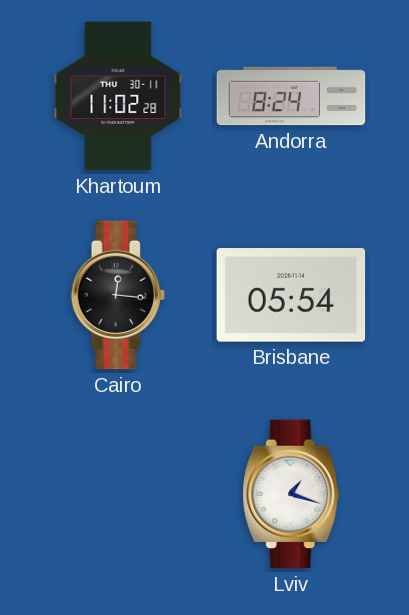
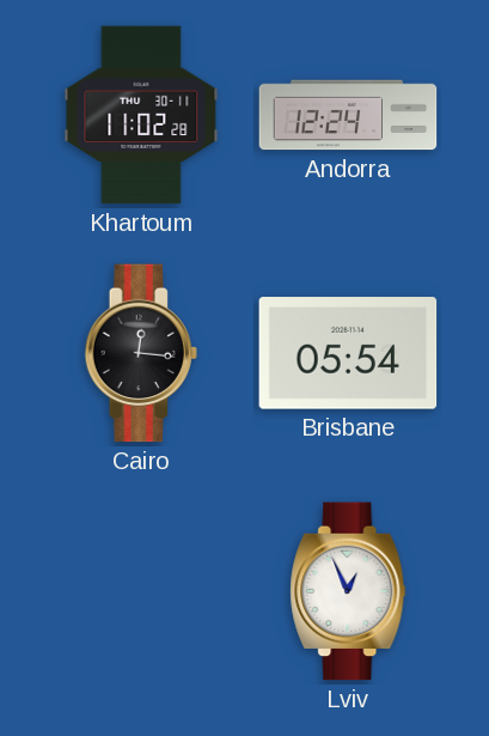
Andorra: 8:24 -> 12:24
Lviv: 1:18 -> 12:56
